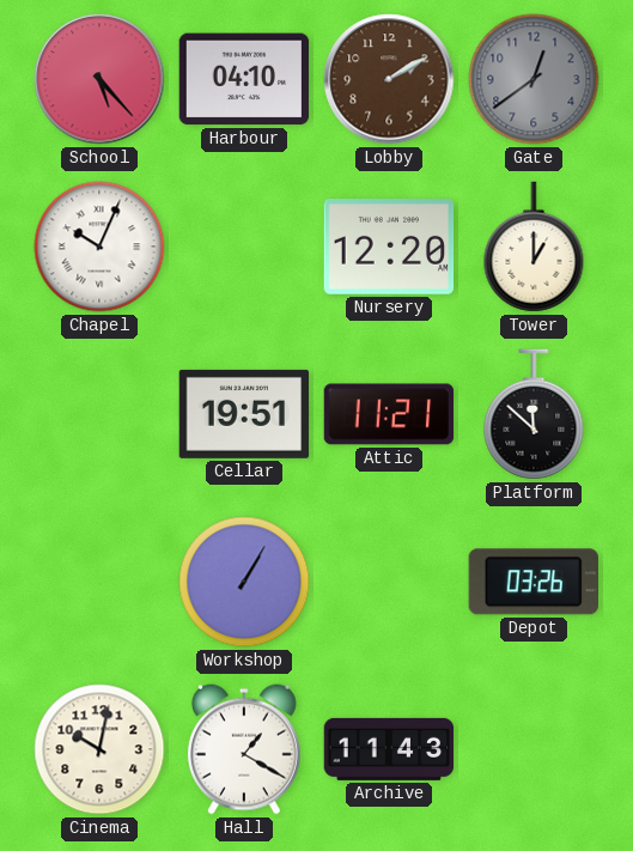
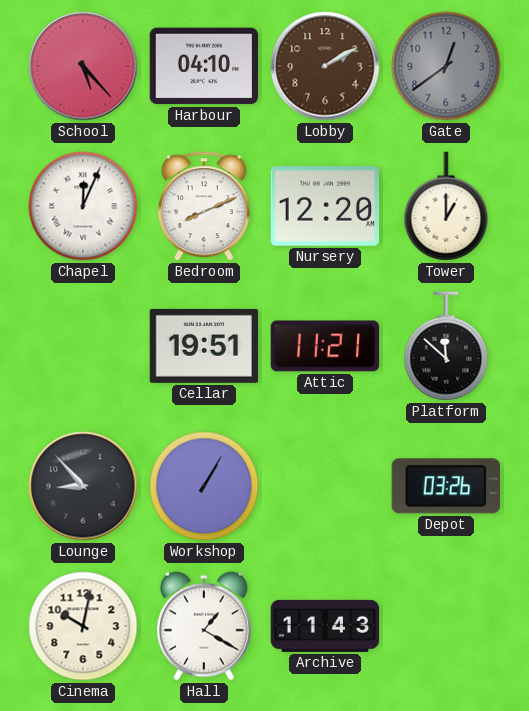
Chapel: 10:04 -> 12:04
Bedroom: none -> 8:11
Lounge: none -> 8:53
